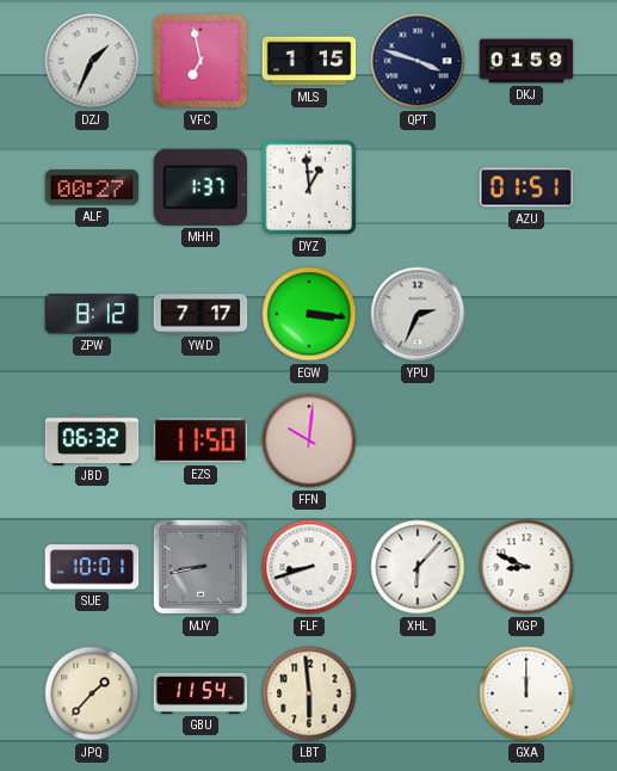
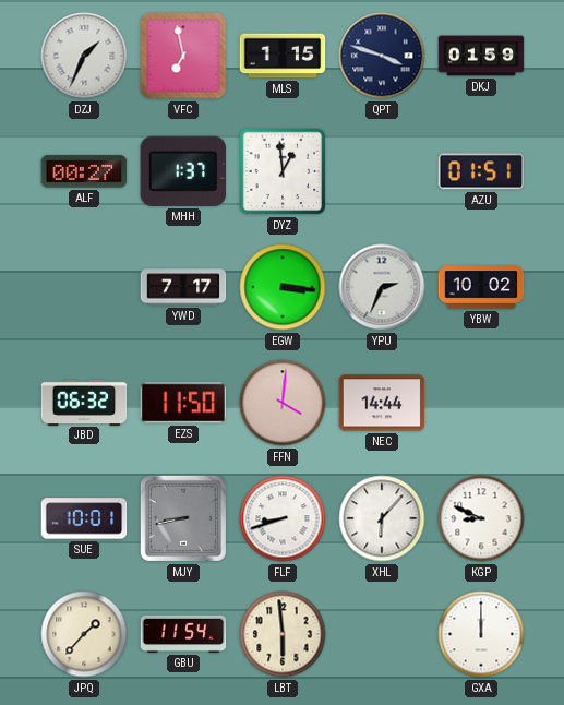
ZPW: 8:12 -> none
YBW: none -> 10:02
FFN: 10:01 -> 4:01
NEC: none -> 14:44
